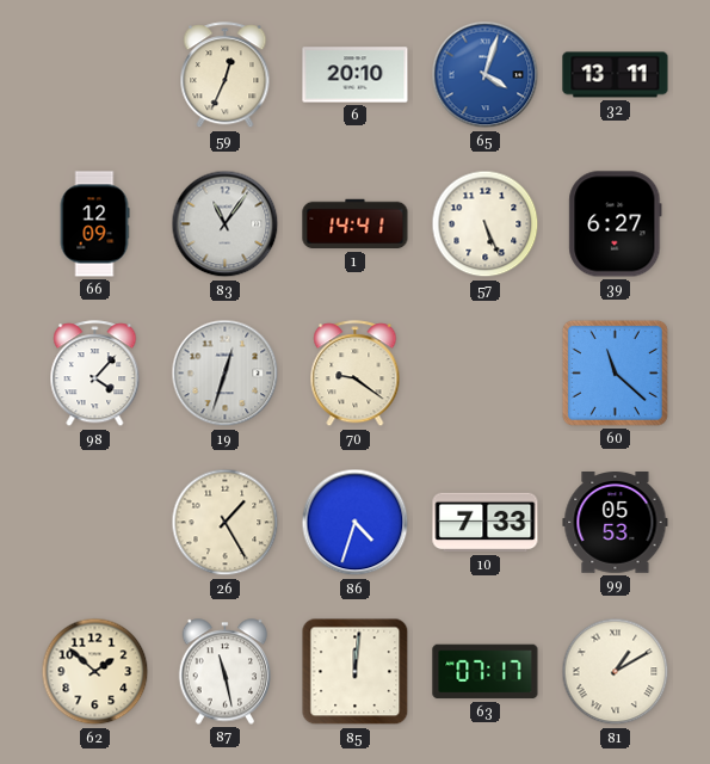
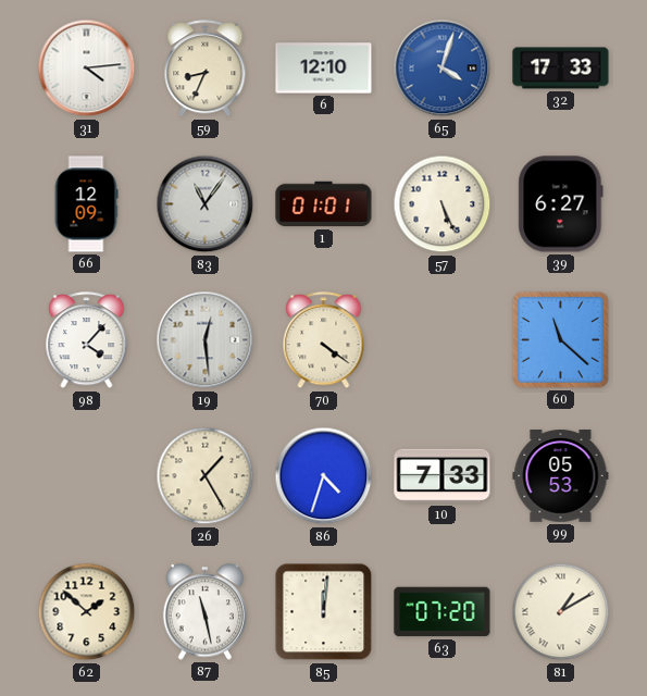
31: none -> 4:14
59: 12:34 -> 8:34
6: 20:10 -> 12:10
32: 13:11 -> 17:33
1: 14:41 -> 01:01
19: 12:33 -> 12:29
70: 9:21 -> 4:21
63: 07:17 -> 07:20
